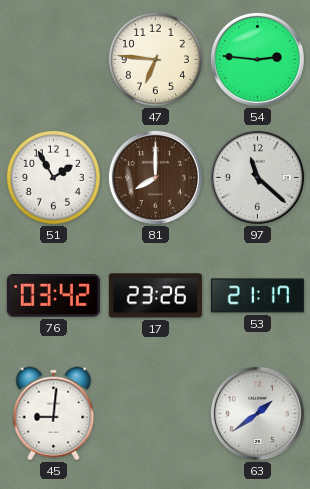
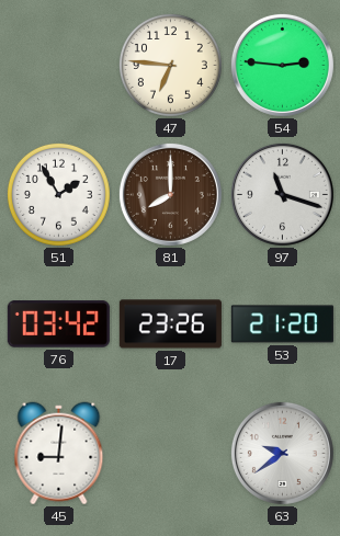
97: 11:22 -> 11:18
53: 21:17 -> 21:20
63: 1:39 -> 9:39
